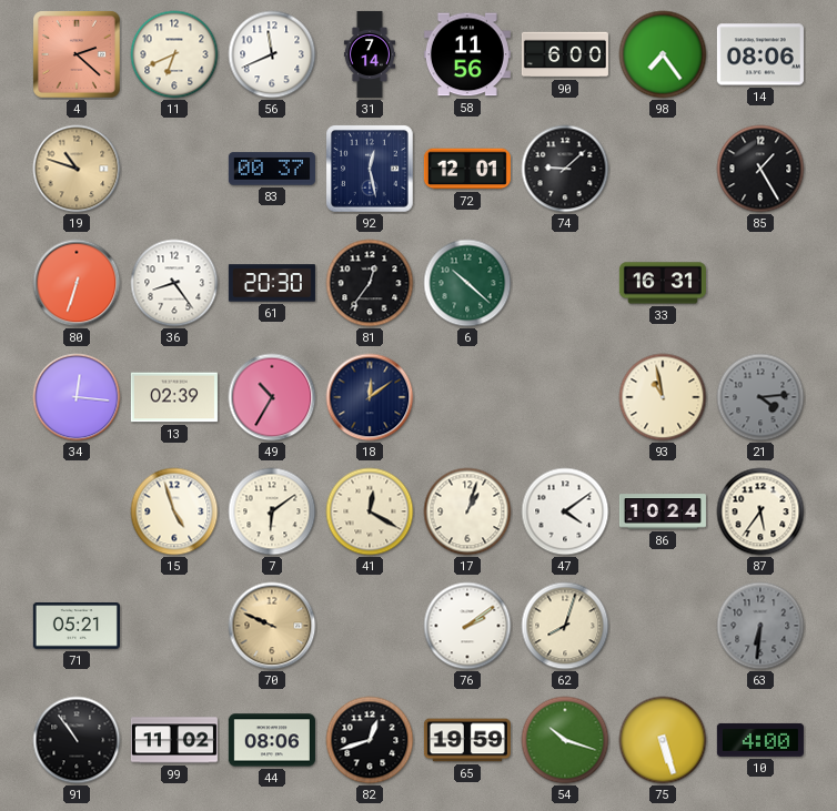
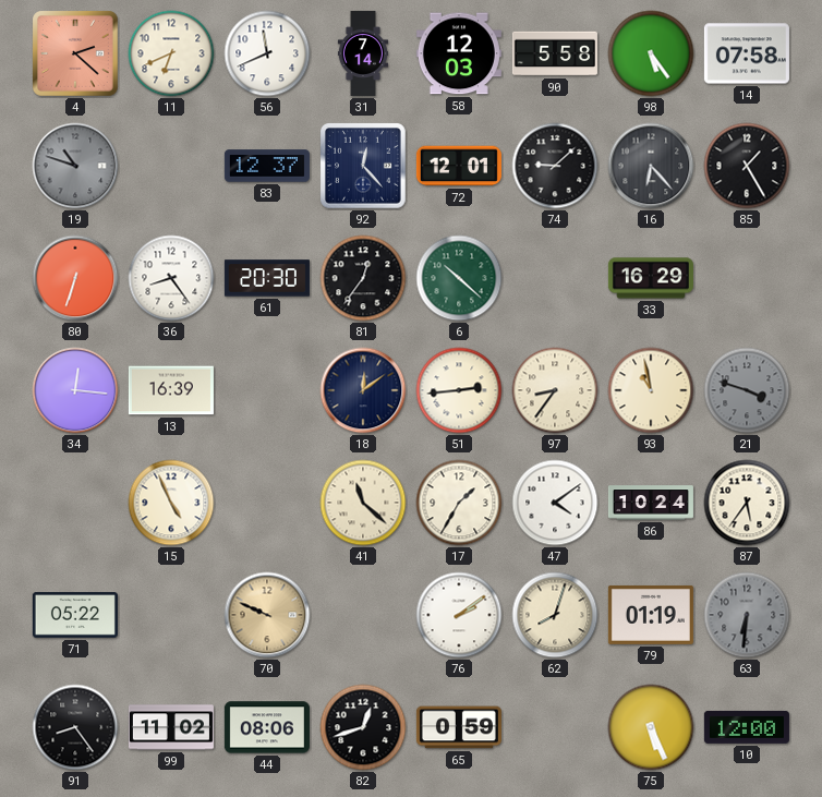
58: 11:56 -> 12:03
90: 6:00 -> 5:58
98: 7:24 -> 5:24
14: 08:06 -> 07:58
19 dial: champagne -> grey
83: 00:37 -> 12:37
92: 12:28 -> 12:23
16: none -> 6:23
33: 16:31 -> 16:29
13: 02:39 -> 16:39
49: 10:35 -> none
51: none -> 2:44
97: none -> 8:36
21: 4:14 -> 3:48
15: 4:57 -> 4:56
7: 6:09 -> none
41: 12:20 -> 11:22
17: 1:03 -> 1:35
71: 05:21 -> 05:22
79: none -> 01:19
91: 10:54 -> 8:24
65: 19:59 -> 0:59
54: 10:18 -> none
75: 5:27 -> 5:26
10: 4:00 -> 12:00
